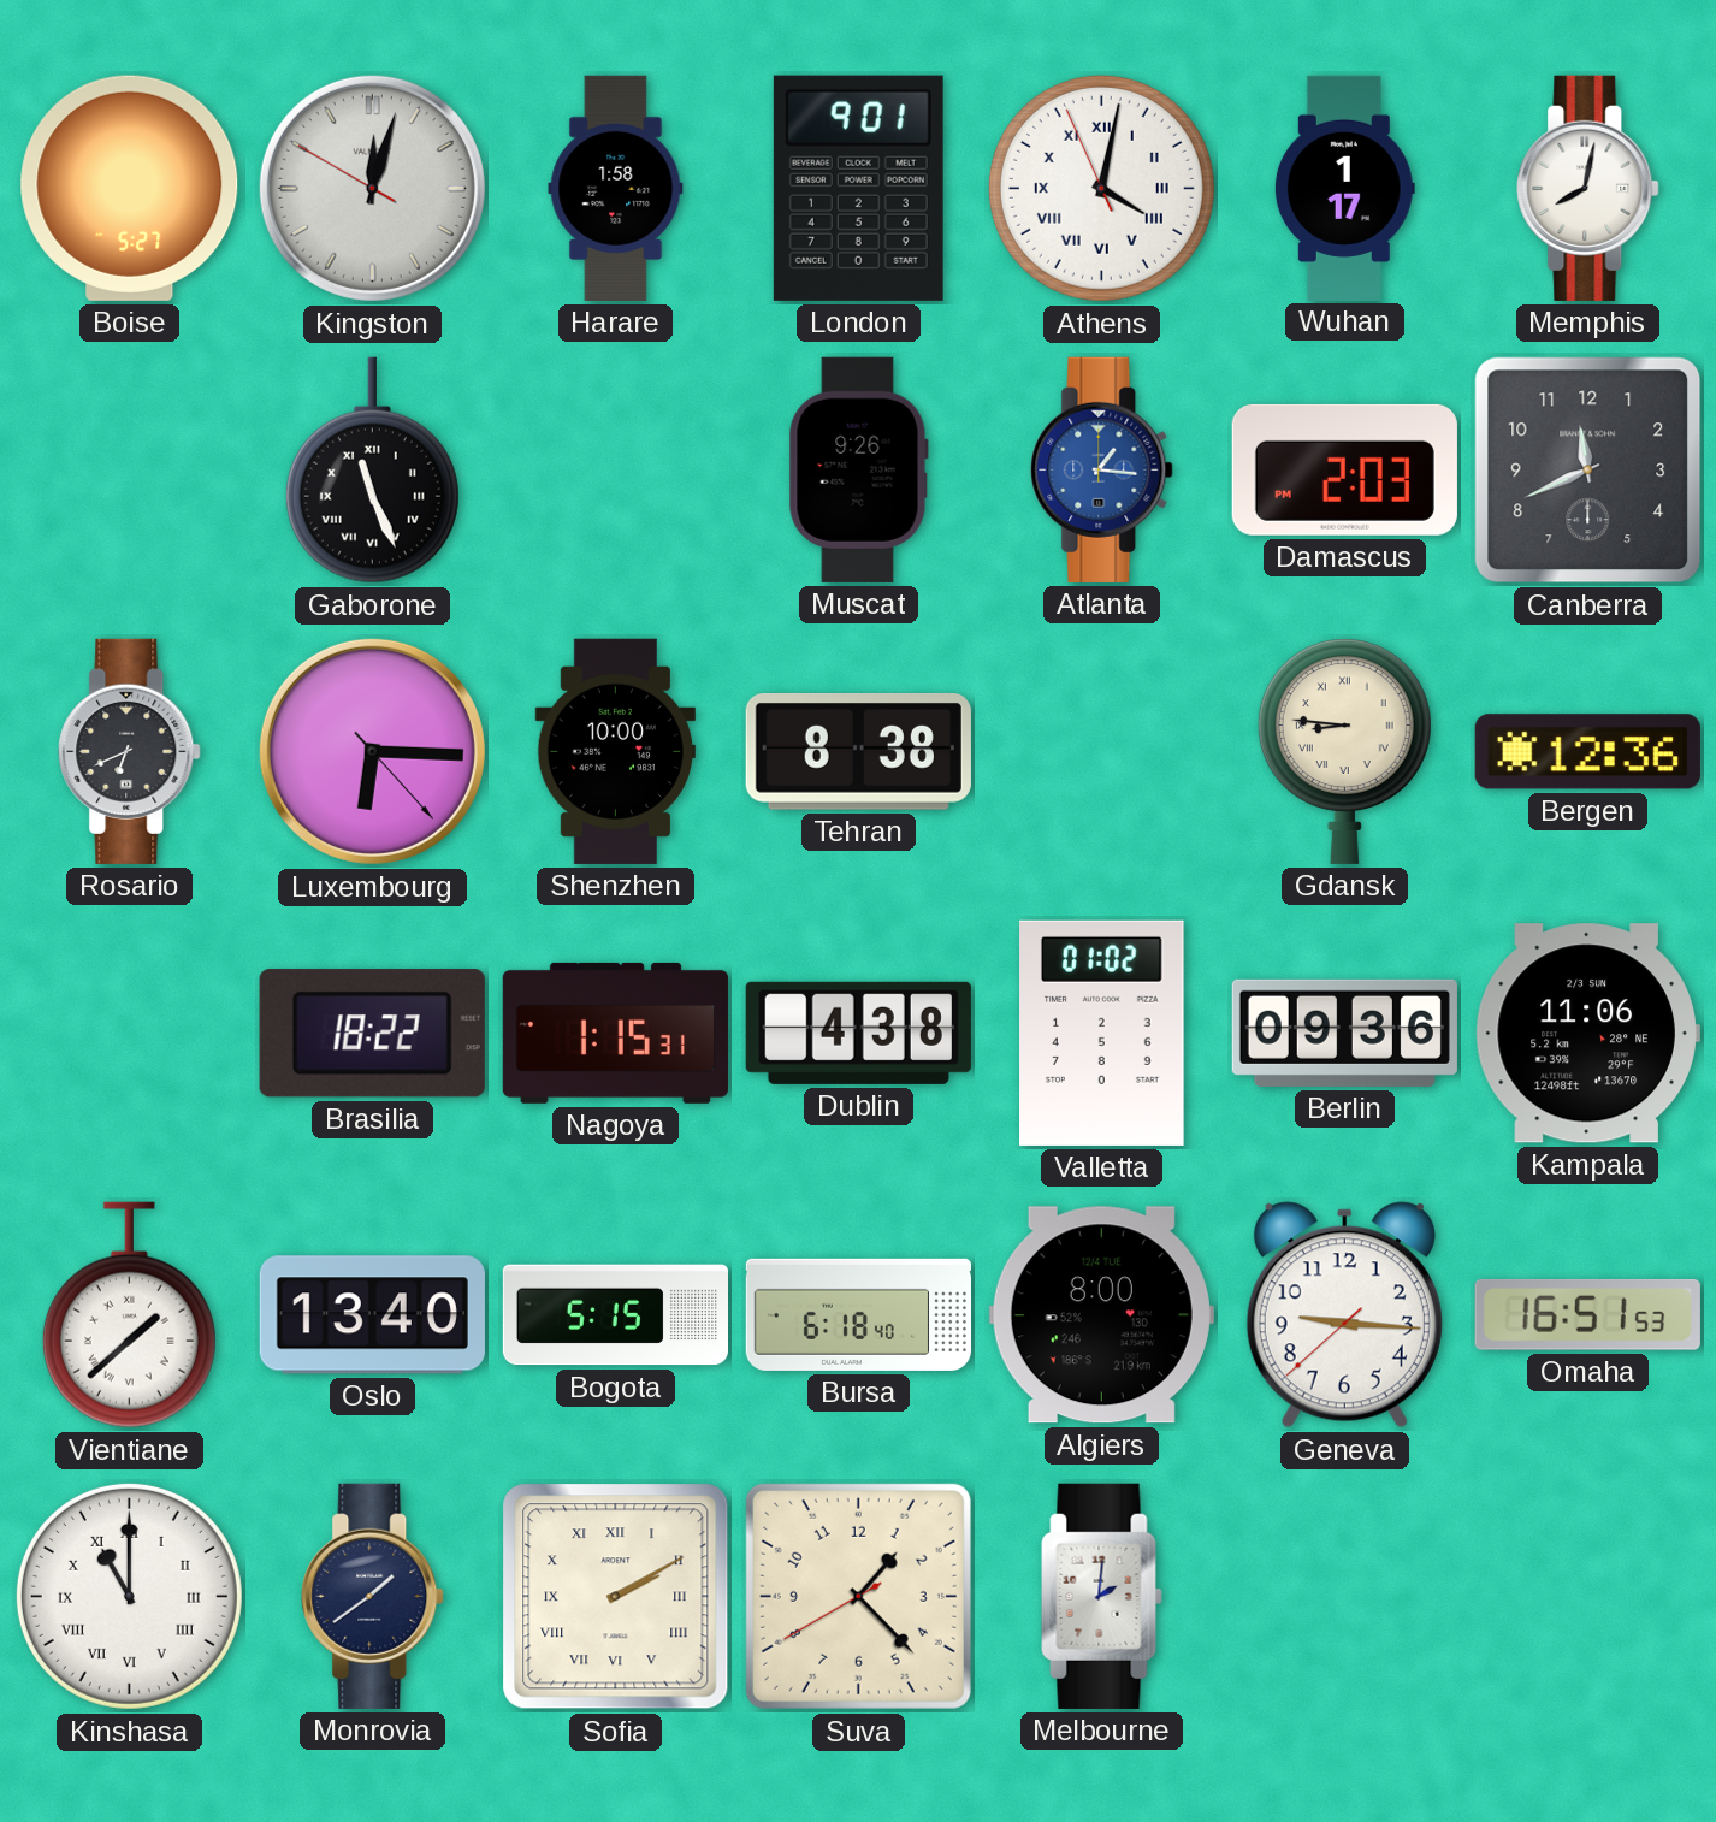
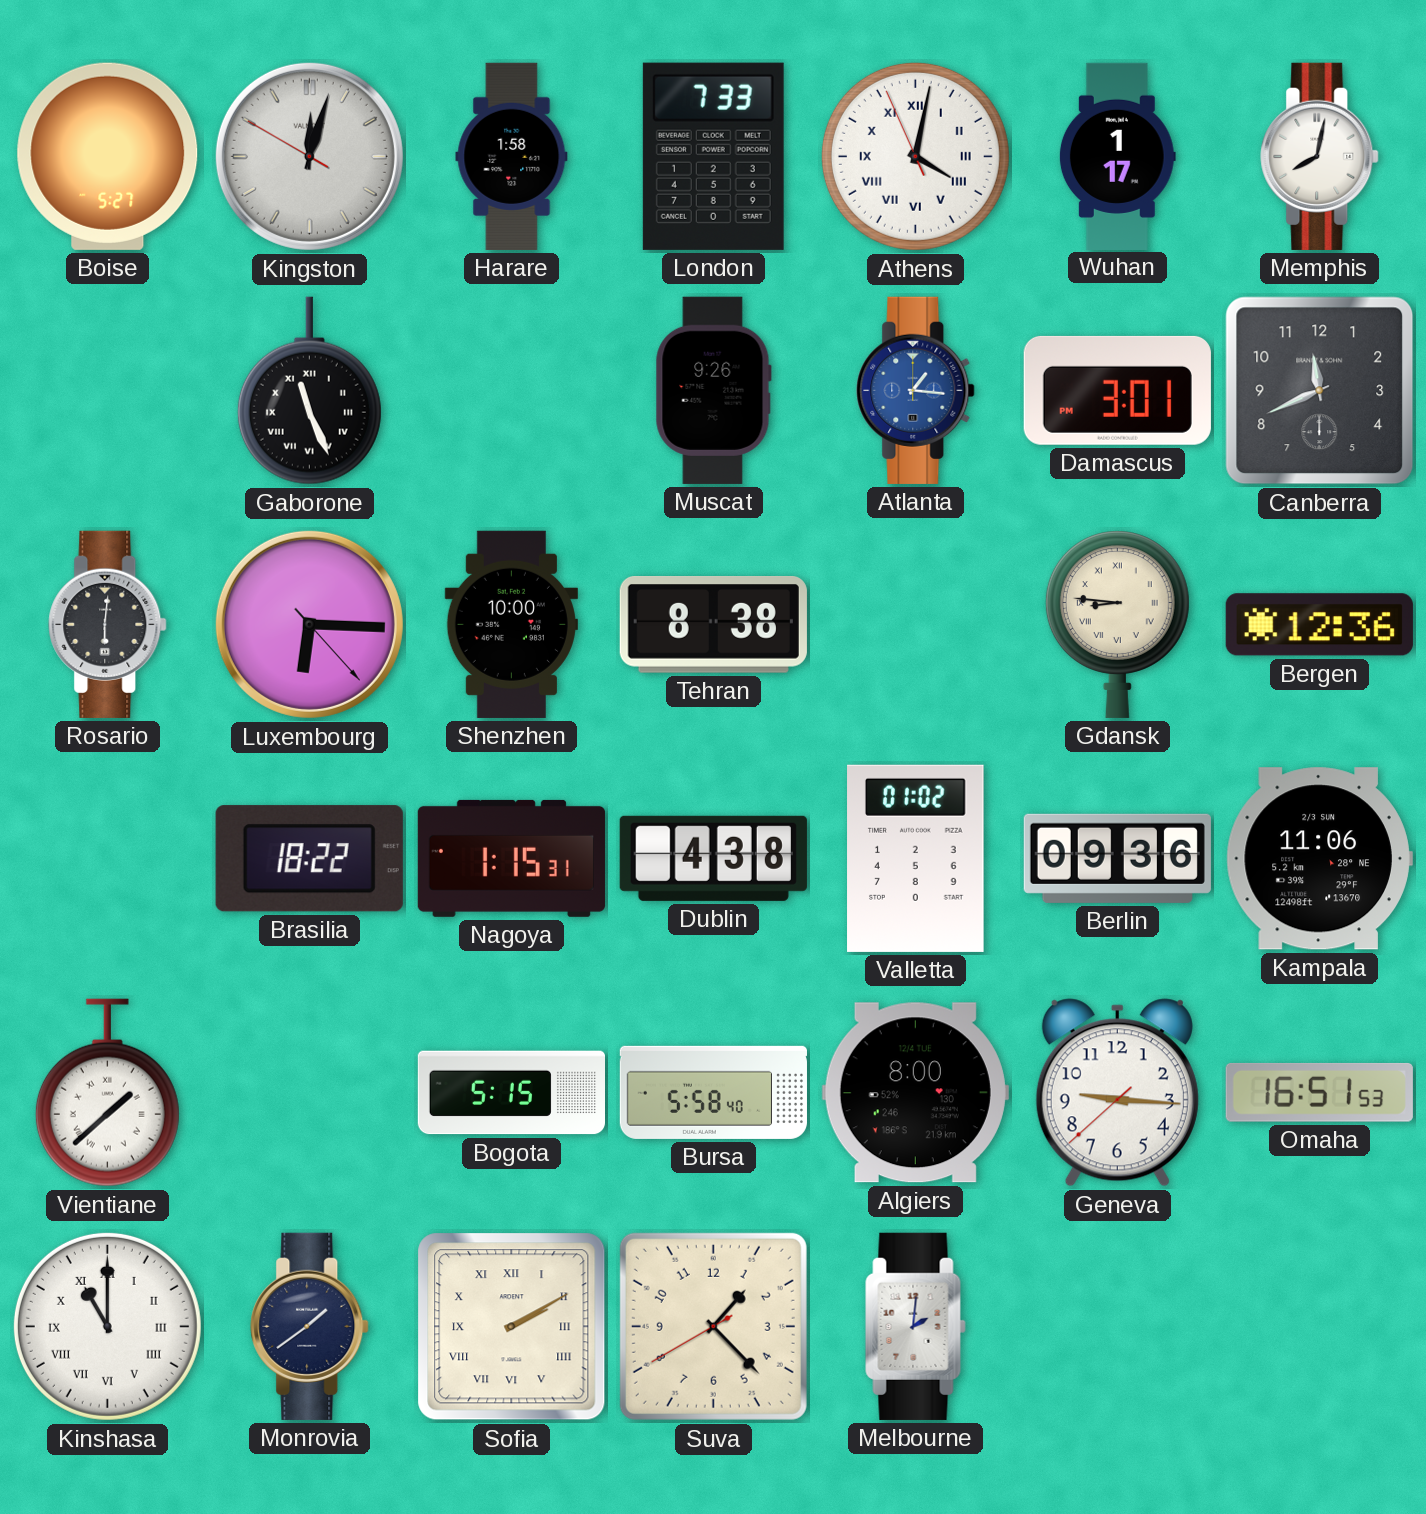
London: 9:01 -> 7:33
Damascus: 2:03 -> 3:01
Rosario: 6:41 -> 6:01
Oslo: 13:40 -> none
Bursa: 6:18 -> 5:58
